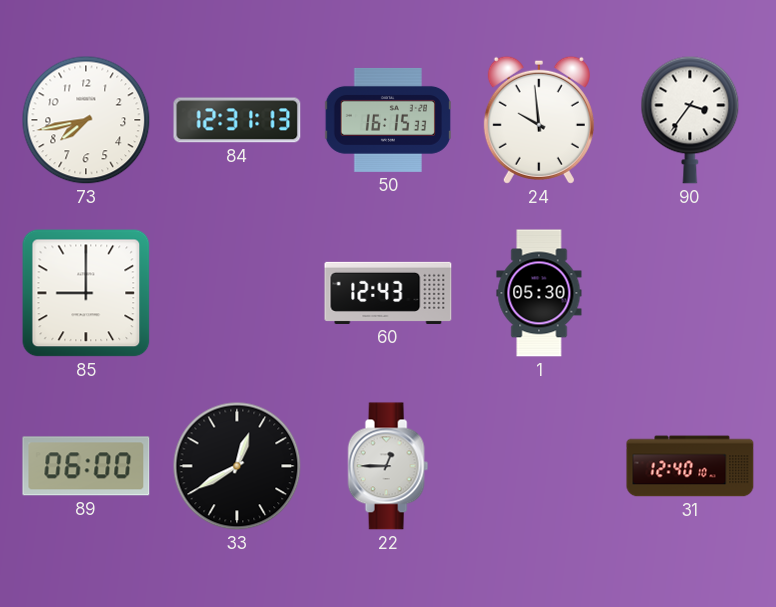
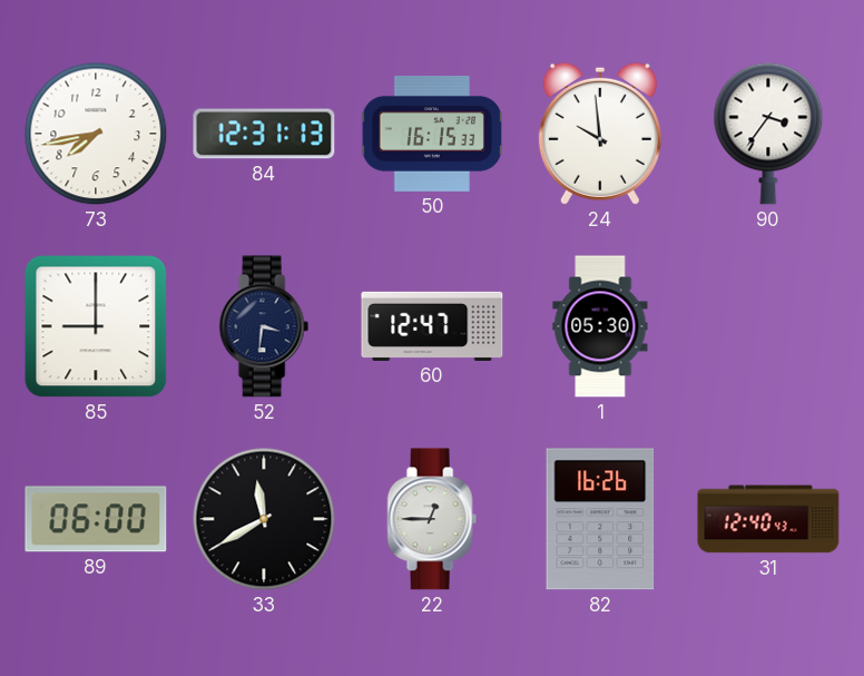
52: none -> 3:31
60: 12:43 -> 12:47
33: 12:40 -> 11:40
82: none -> 16:26
31: 12:40:10 -> 12:40:43
